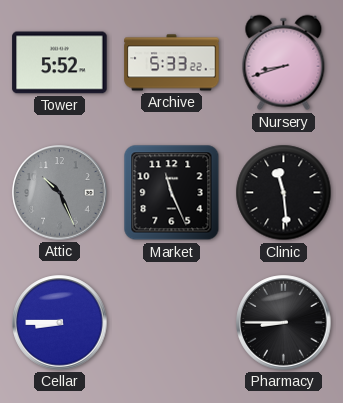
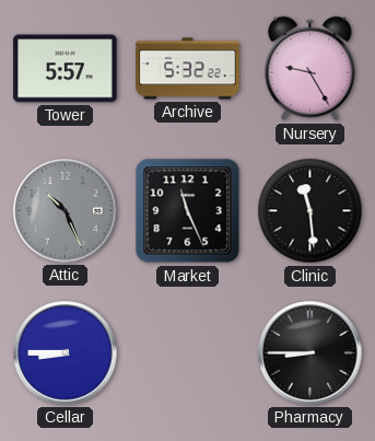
Tower: 5:52 -> 5:57
Archive: 5:33 -> 5:32
Nursery: 8:42 -> 9:25
